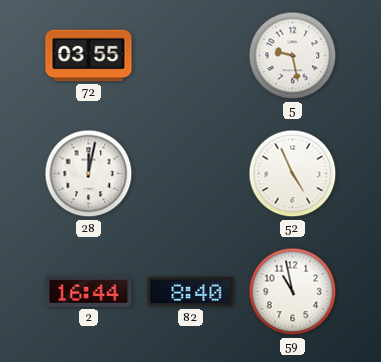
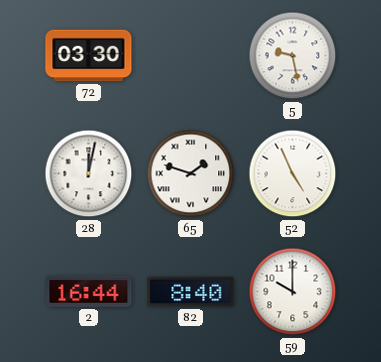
72: 03:55 -> 03:30
65: none -> 1:48
59: 10:58 -> 10:00
